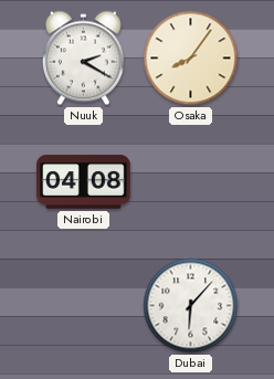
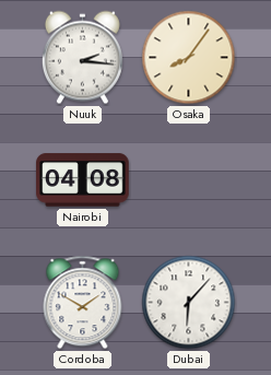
Nuuk: 2:20 -> 2:16
Cordoba: none -> 1:50
